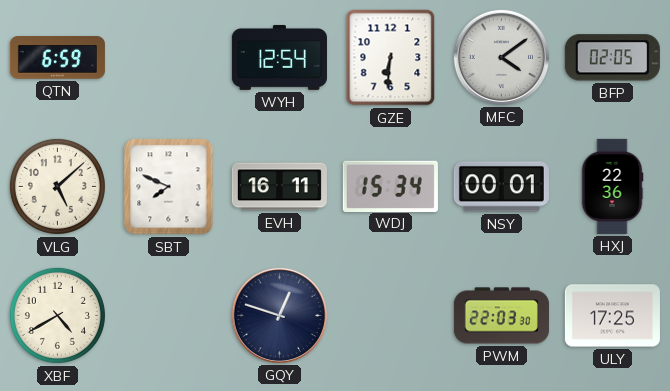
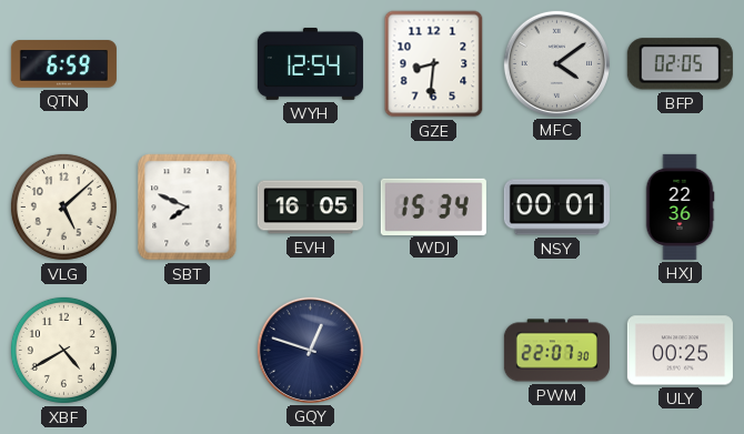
GZE: 6:31 -> 8:31
EVH: 16:11 -> 16:05
PWM: 22:03 -> 22:07
ULY: 17:25 -> 00:25
